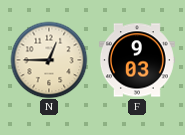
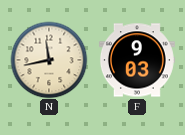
N: 12:45 -> 11:43
